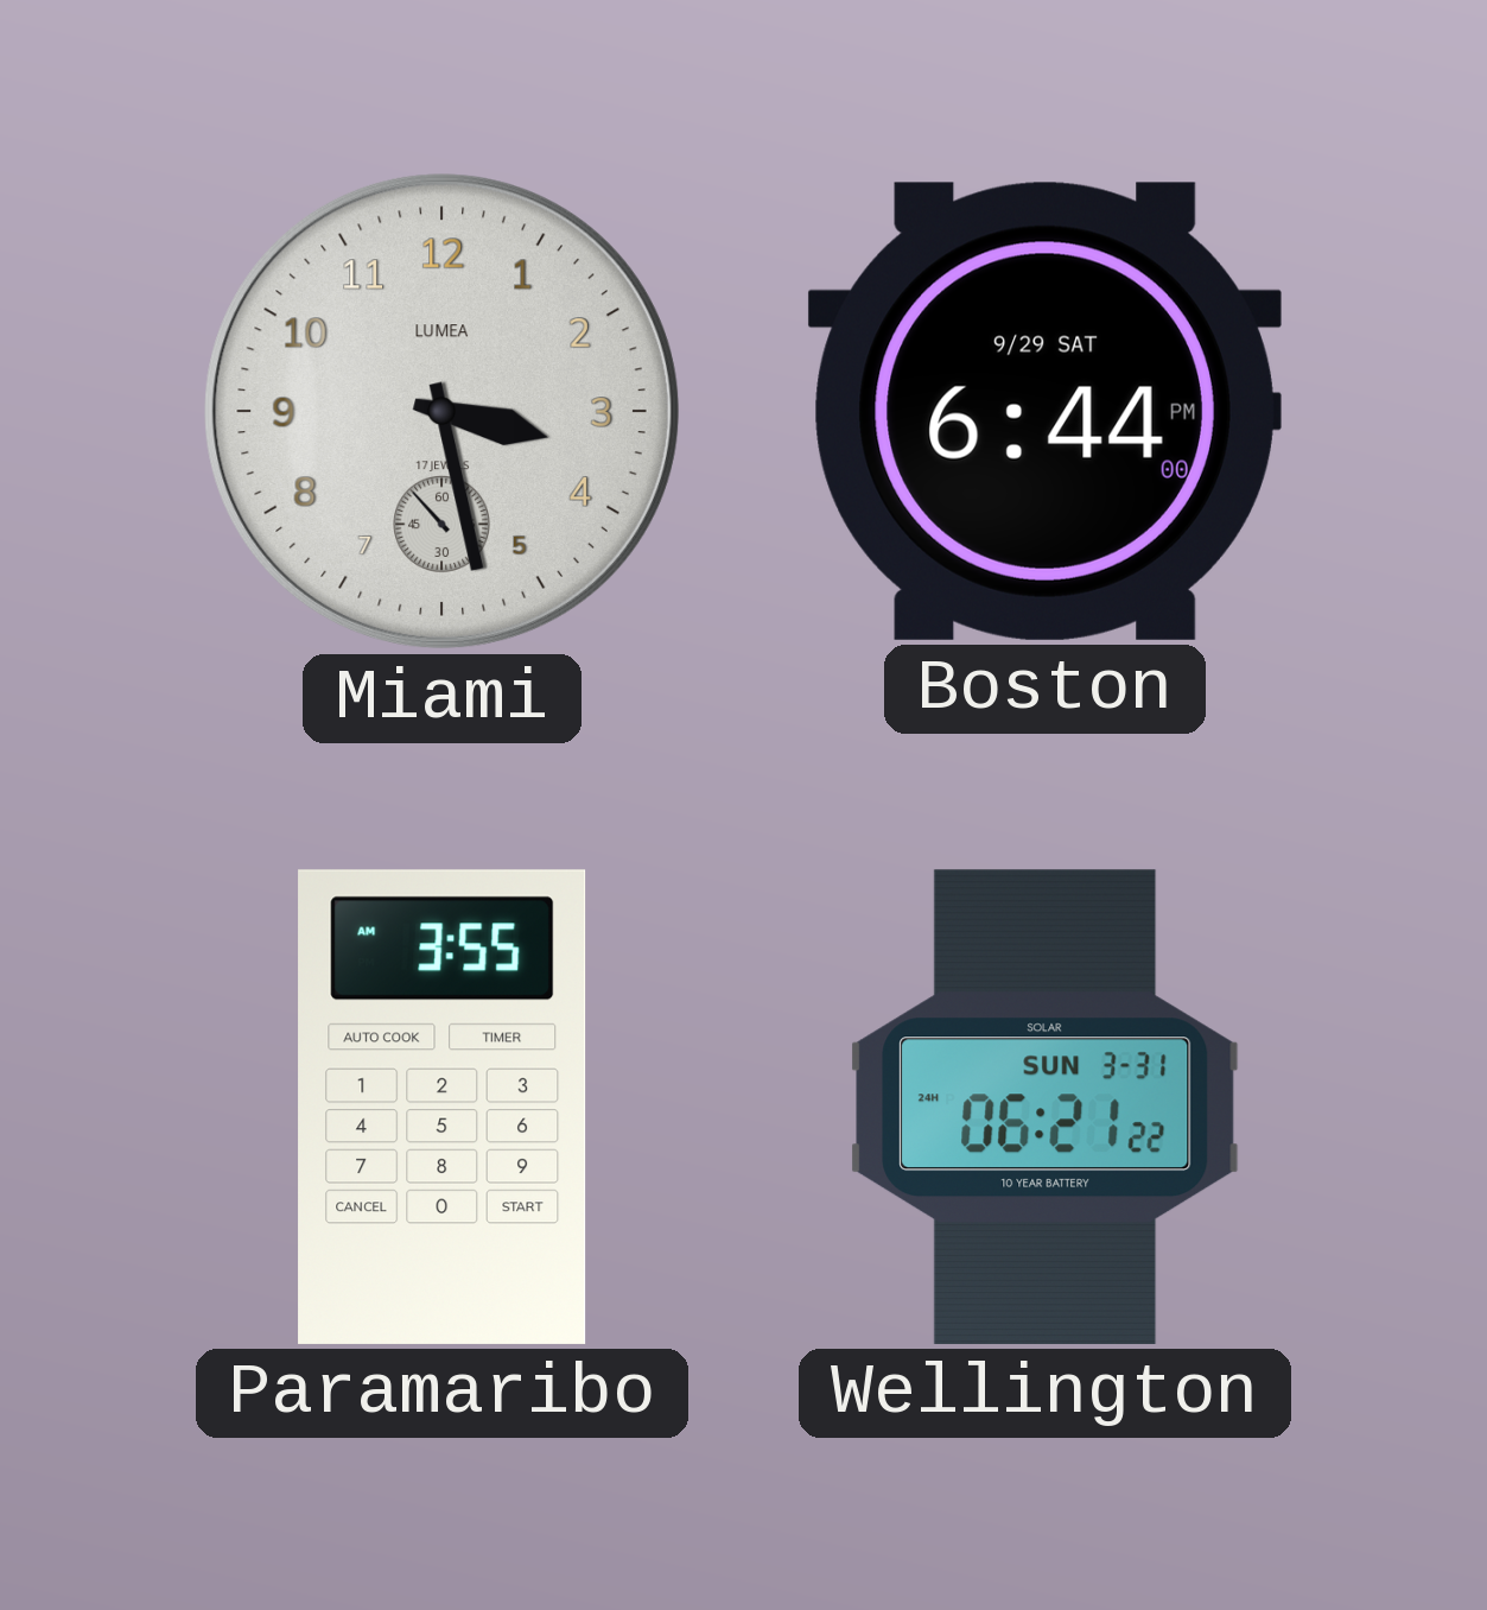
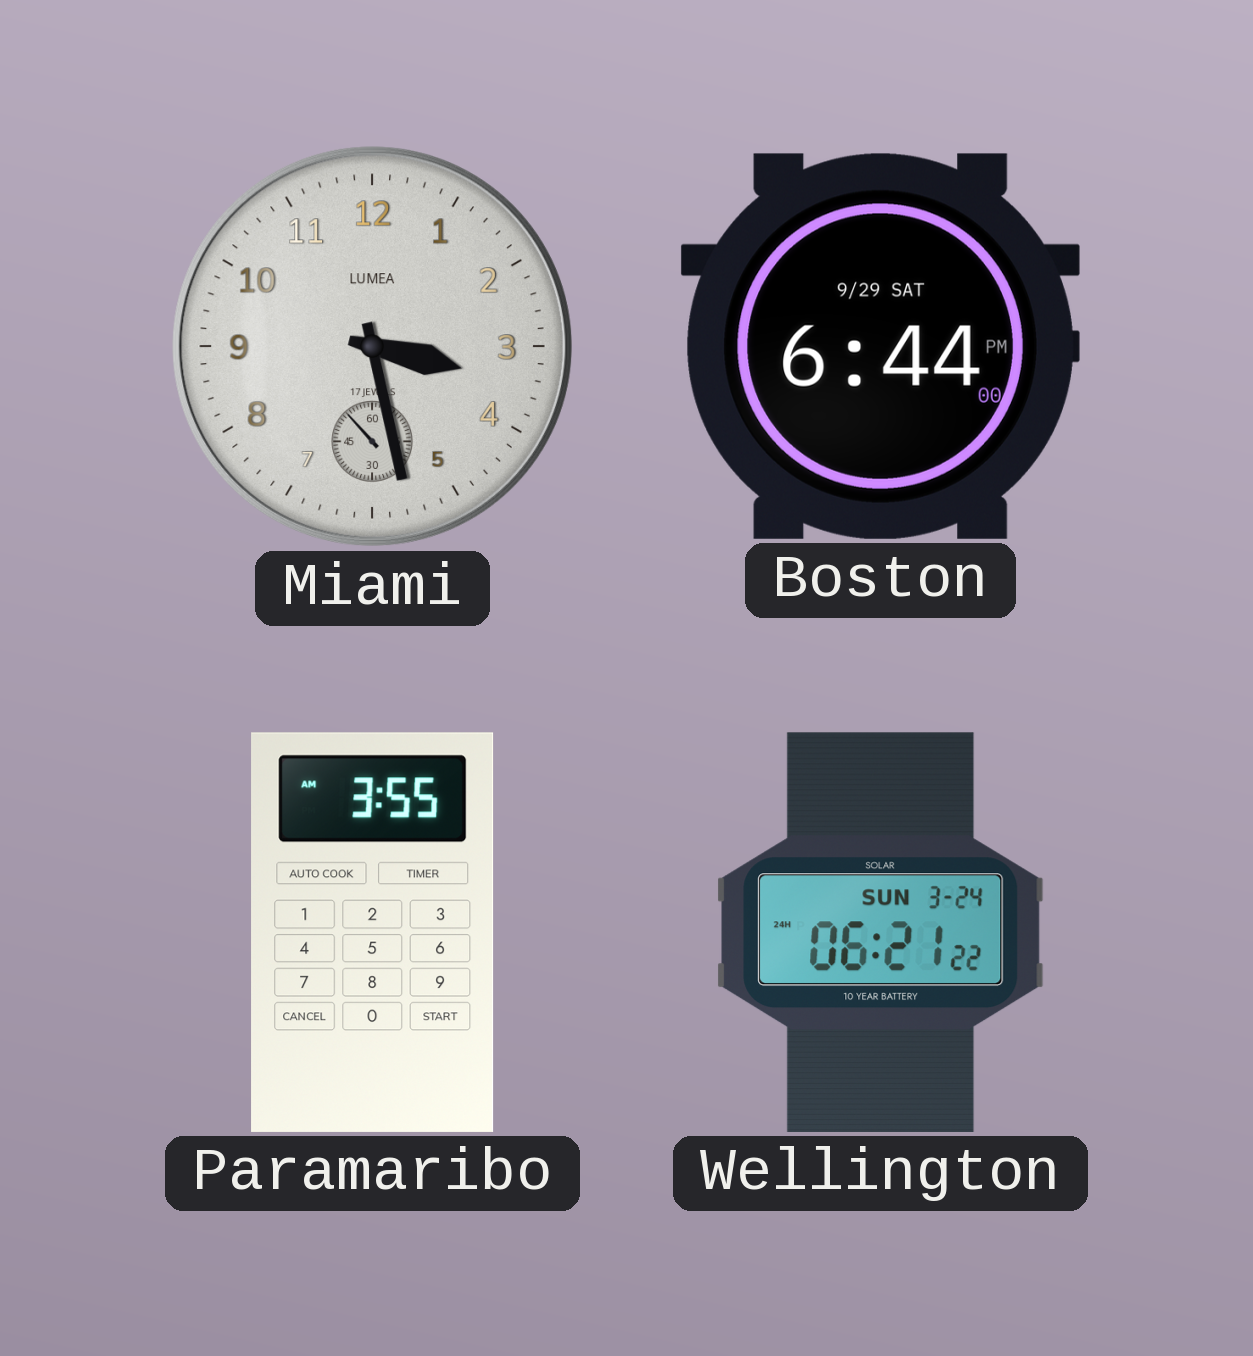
Wellington date: SUN 3-31 -> SUN 3-24
